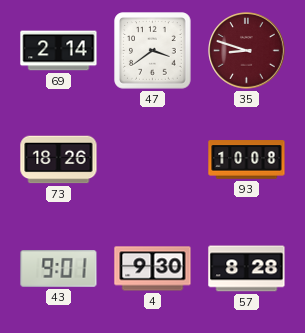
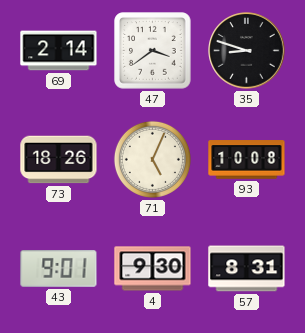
35 dial: burgundy -> black
71: none -> 5:04
57: 8:28 -> 8:31
